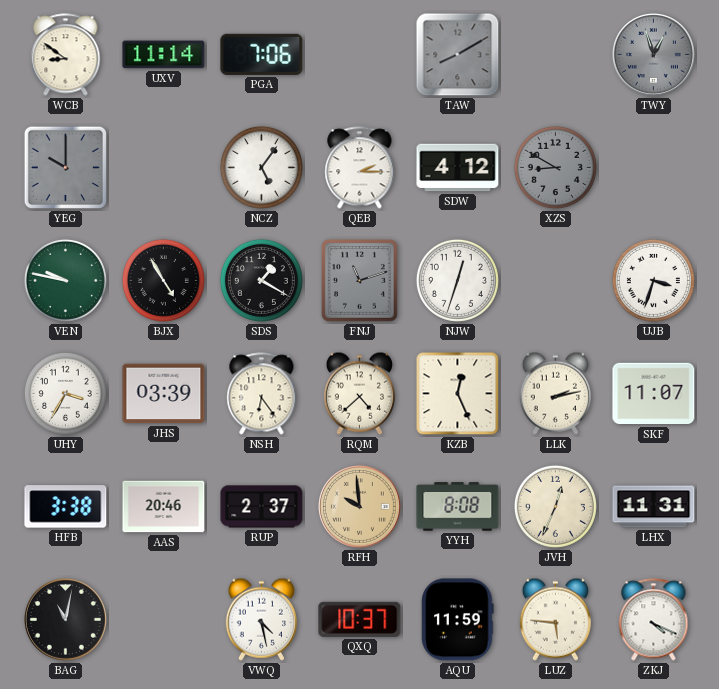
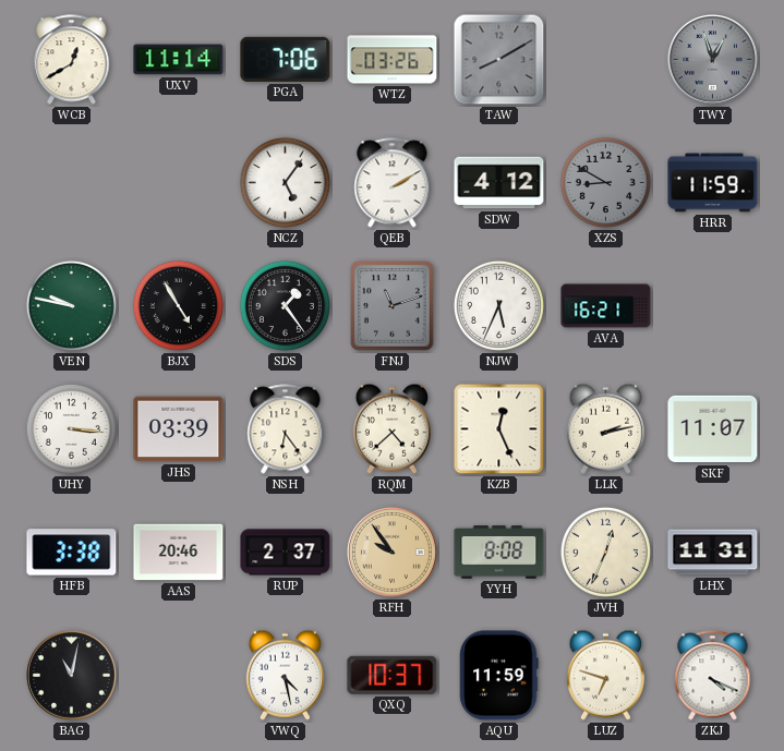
WCB: 8:51 -> 12:40
WTZ: none -> 03:26
YEG: 10:00 -> none
QEB: 2:15 -> 2:10
HRR: none -> 11:59
SDS: 1:20 -> 1:24
NJW: 12:33 -> 5:34
AVA: none -> 16:21
UJB: 3:33 -> none
UHY: 3:35 -> 3:16
RFH: 9:59 -> 9:54
LUZ: 5:46 -> 6:48
